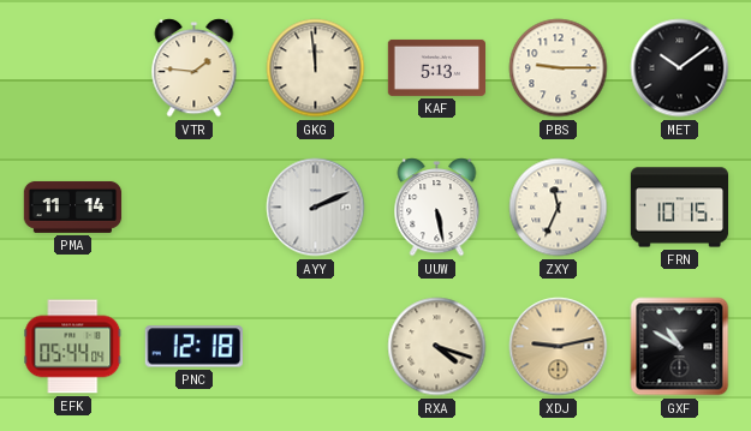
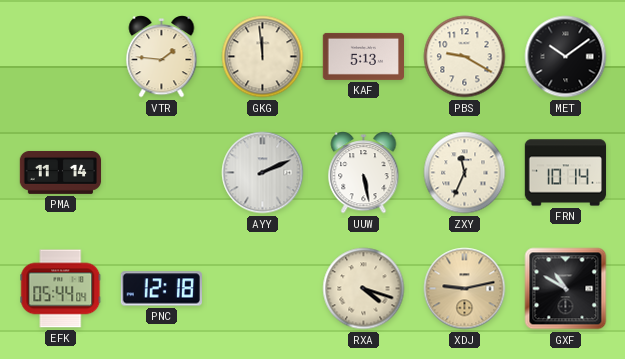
PBS: 9:15 -> 9:20
FRN: 10:15 -> 10:14
